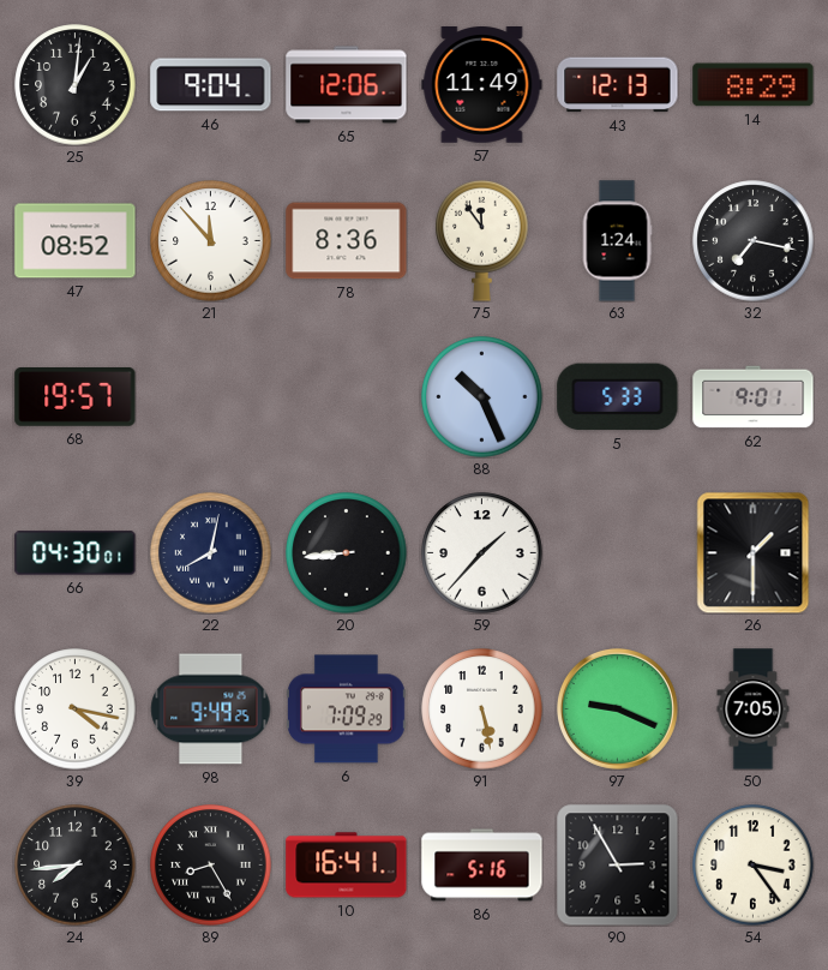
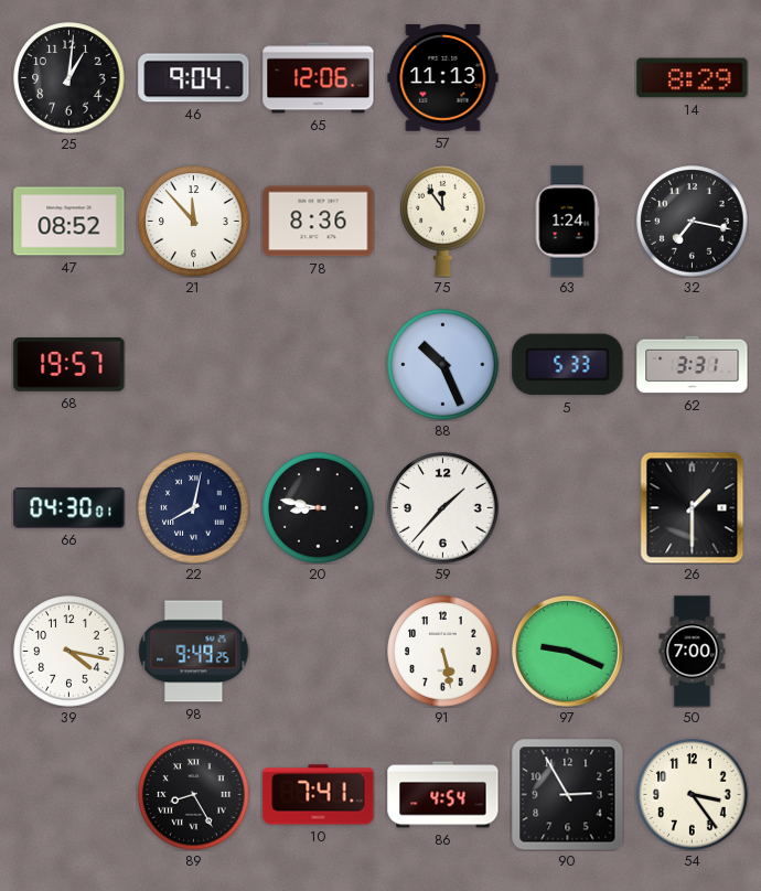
57: 11:49 -> 11:13
43: 12:13 -> none
62: 9:01 -> 3:31
20: 8:44 -> 8:47
6: 7:09 -> none
50: 7:05 -> 7:00
24: 7:44 -> none
10: 16:41 -> 7:41
86: 5:16 -> 4:54
